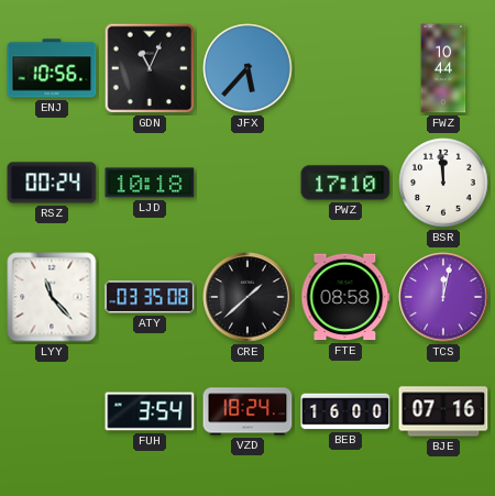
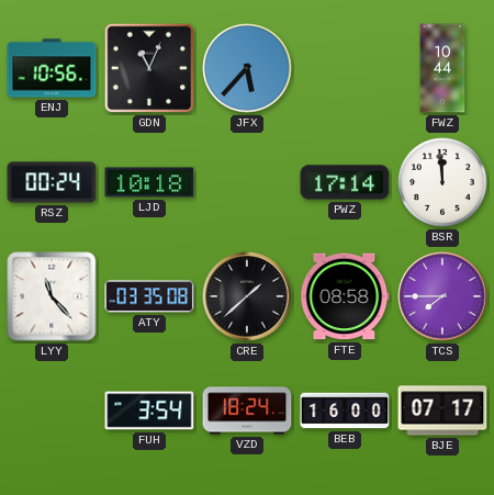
PWZ: 17:10 -> 17:14
TCS: 12:02 -> 7:45
BJE: 07:16 -> 07:17
